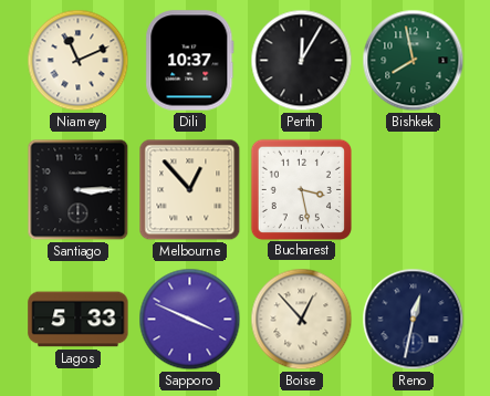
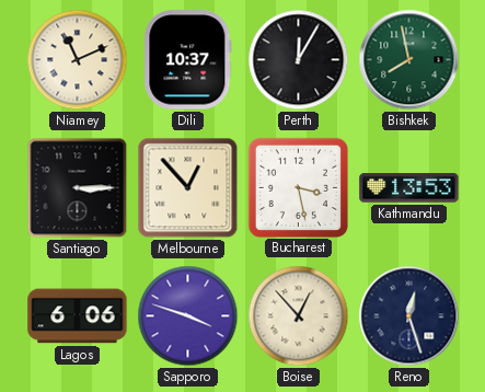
Kathmandu: none -> 13:53
Lagos: 5:33 -> 6:06
Sapporo: 3:49 -> 3:48
Reno: 12:32 -> 12:27
